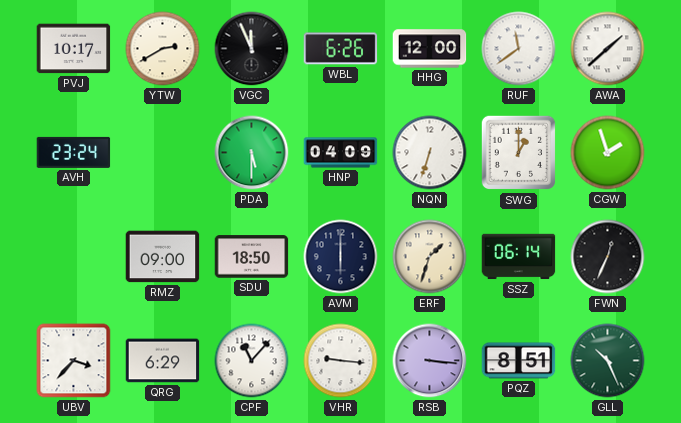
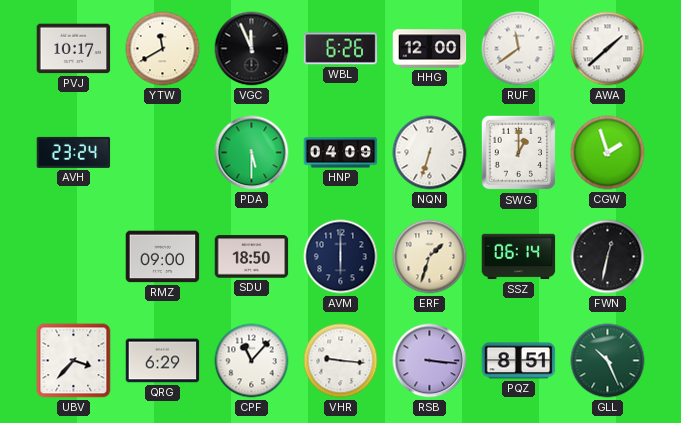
YTW: 2:40 -> 11:40
FWN: 12:34 -> 12:32
